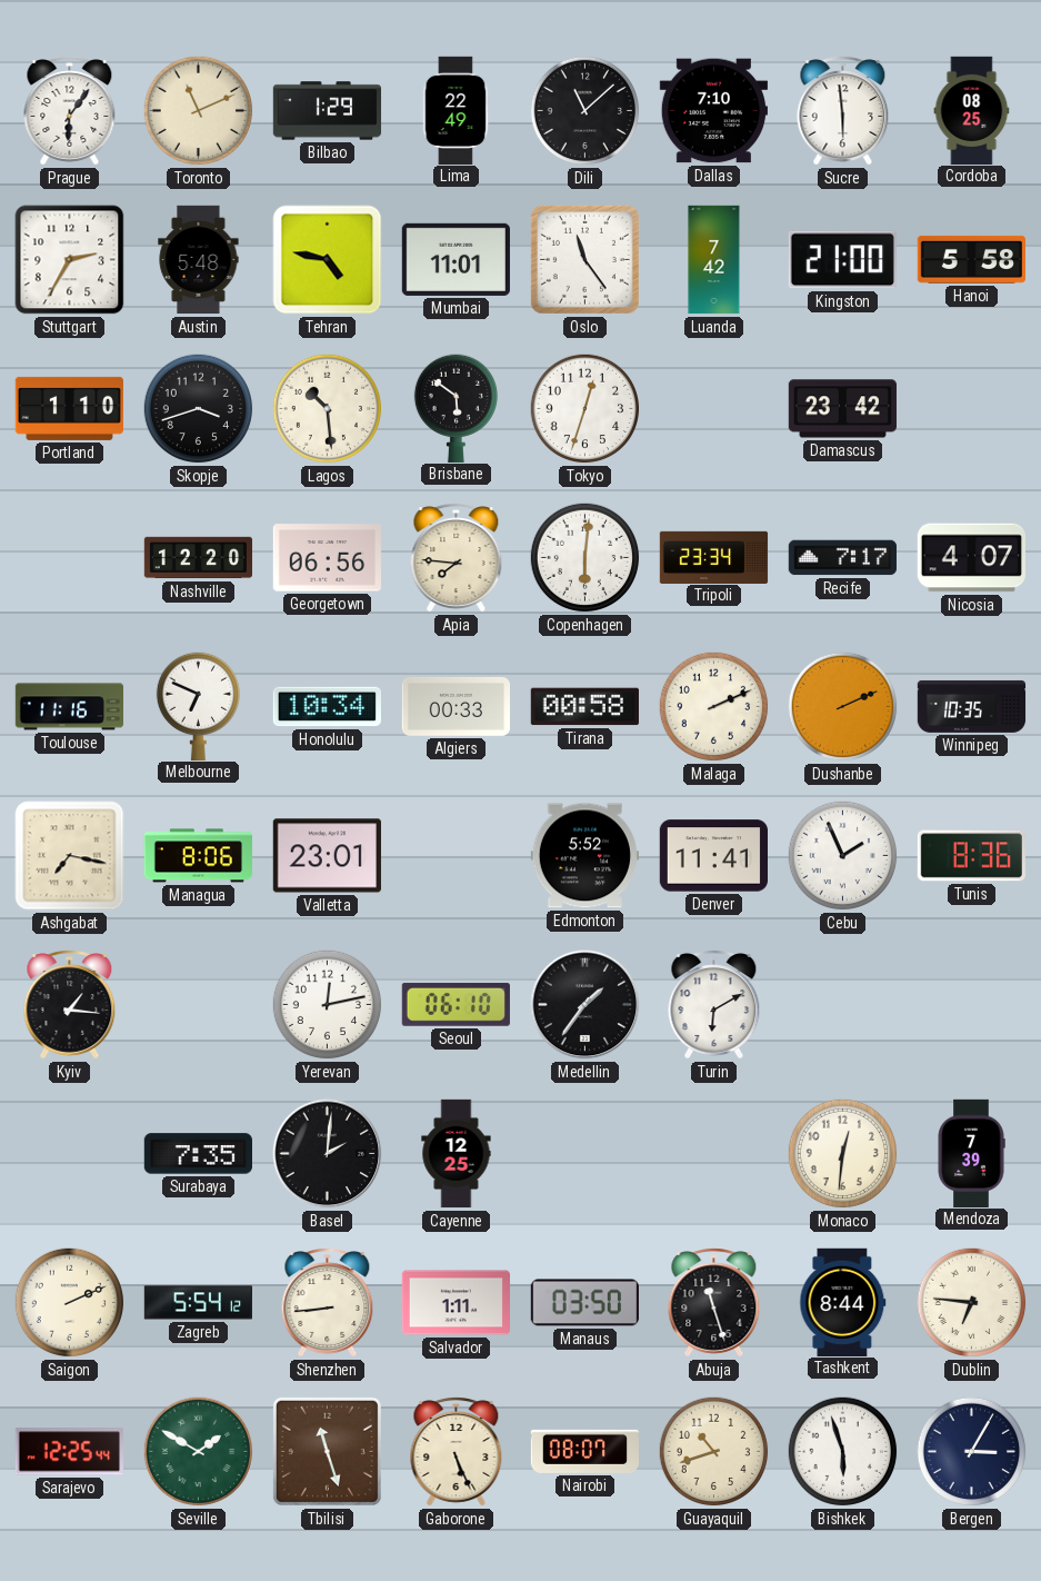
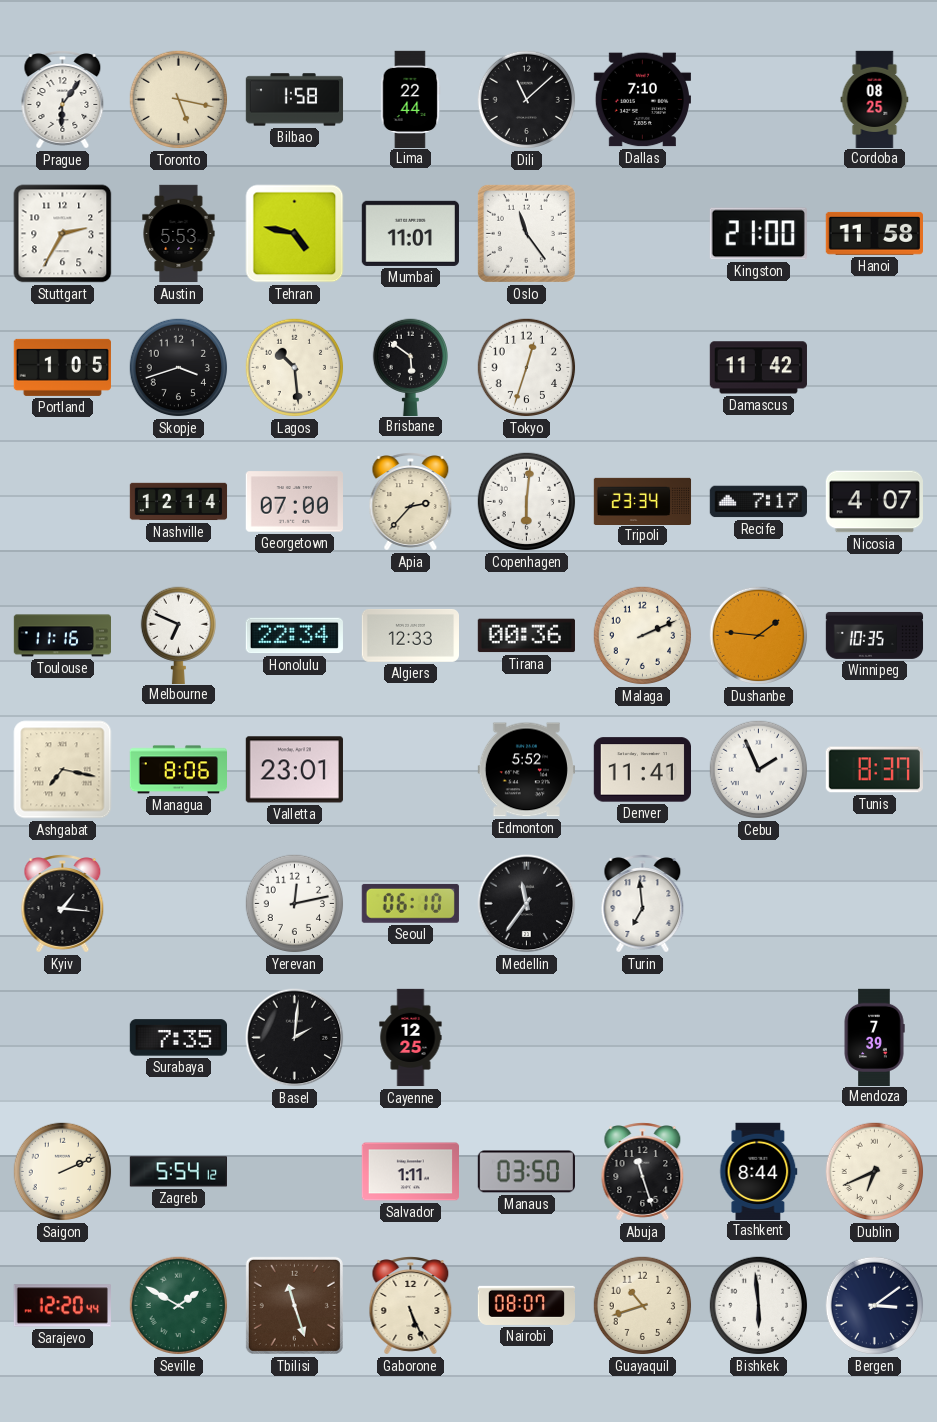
Toronto: 11:11 -> 5:17
Bilbao: 1:29 -> 1:58
Lima: 22:49 -> 22:44
Sucre: 5:59 -> none
Austin: 5:48 -> 5:53
Luanda: 7:42 -> none
Hanoi: 5:58 -> 11:58
Portland: 1:10 -> 1:05
Damascus: 23:42 -> 11:42
Nashville: 12:20 -> 12:14
Georgetown: 06:56 -> 07:00
Apia: 7:46 -> 2:37
Honolulu: 10:34 -> 22:34
Algiers: 00:33 -> 12:33
Tirana: 00:58 -> 00:36
Dushanbe: 2:11 -> 1:46
Tunis: 8:36 -> 8:37
Medellin: 1:36 -> 11:36
Turin: 6:10 -> 6:59
Monaco: 12:31 -> none
Shenzhen: 8:44 -> none
Dublin: 6:46 -> 6:41
Sarajevo: 12:25 -> 12:20
Bishkek: 5:57 -> 5:59
Bergen: 3:05 -> 3:09
